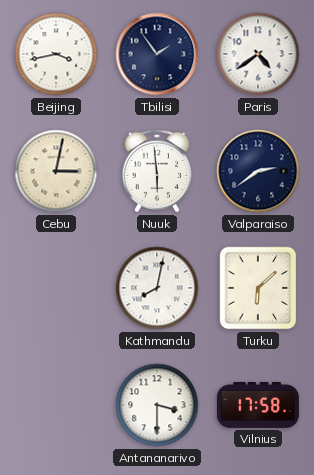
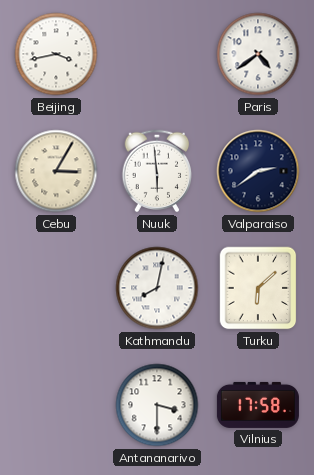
Tbilisi: 1:54 -> none
Cebu: 3:02 -> 3:05
